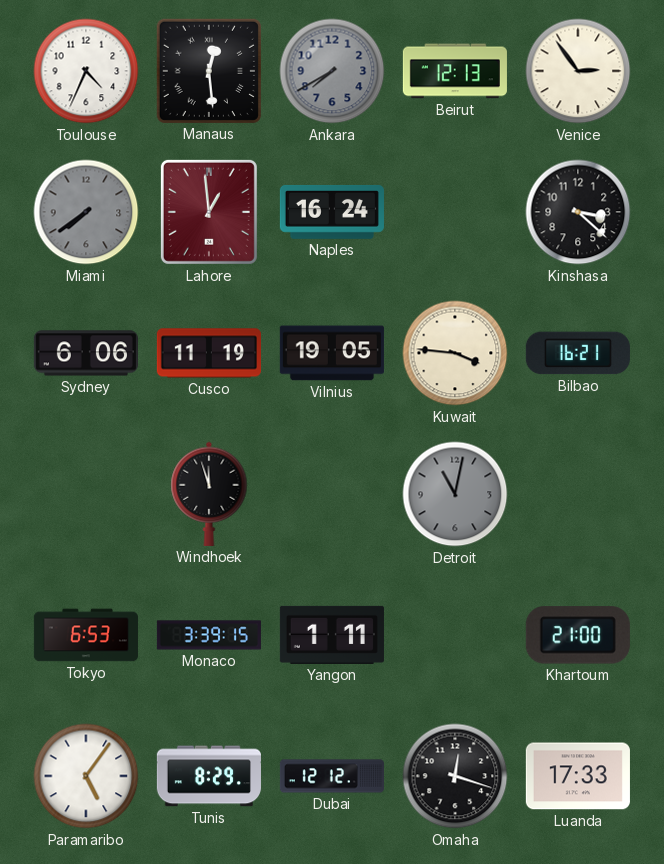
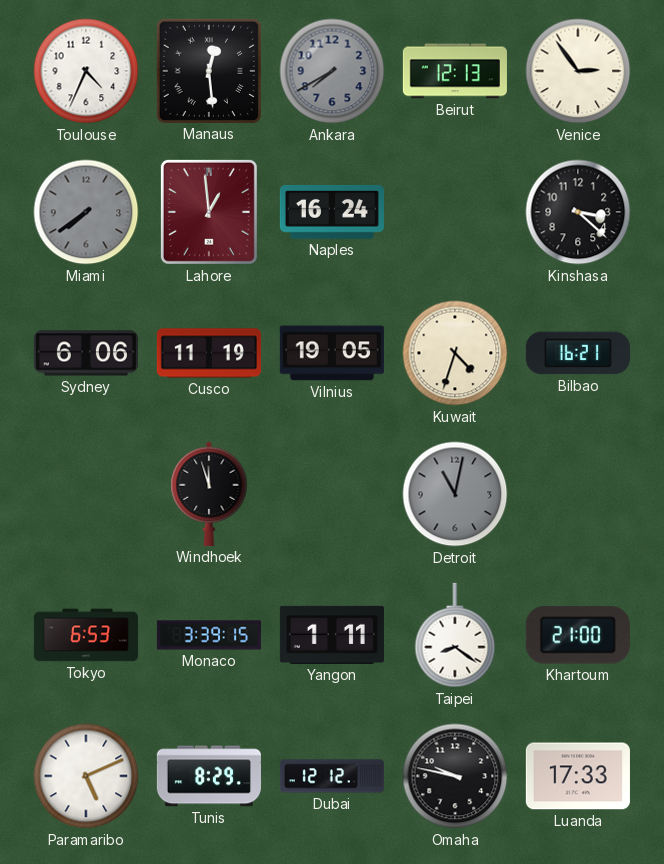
Kuwait: 3:46 -> 4:33
Taipei: none -> 8:21
Paramaribo: 5:06 -> 5:11
Omaha: 12:18 -> 9:47
